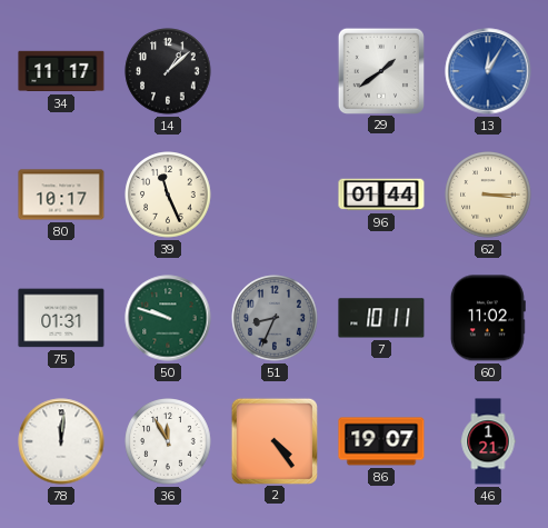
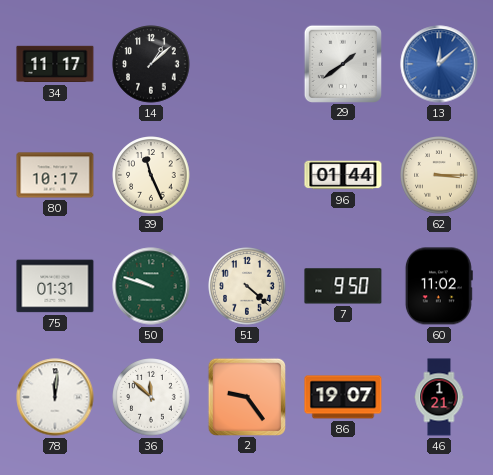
13: 12:05 -> 12:08
51: 8:34 -> 4:22
51 dial: grey -> cream
7: 10:11 -> 9:50
36: 11:55 -> 11:52
2: 4:24 -> 9:24
